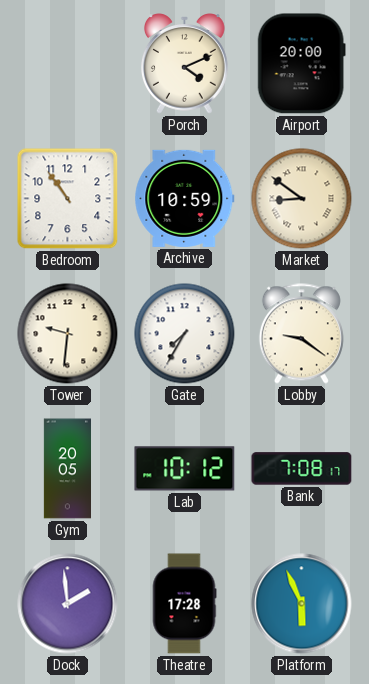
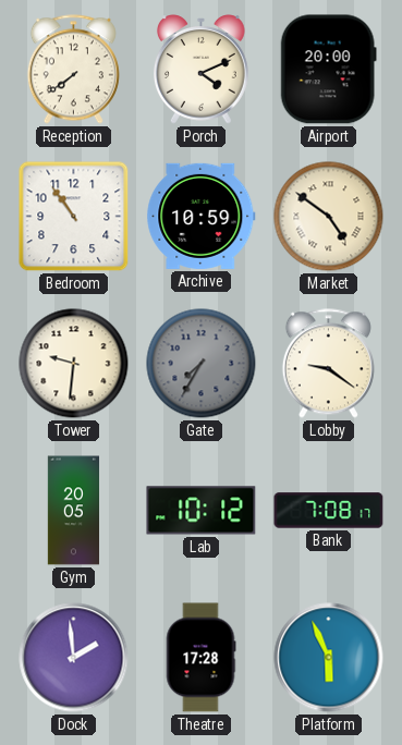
Reception: none -> 7:39
Market: 8:51 -> 4:51
Gate dial: white -> grey
